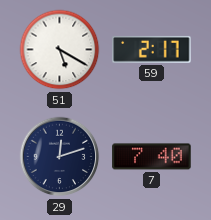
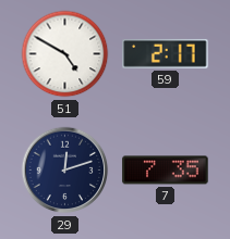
51: 5:20 -> 4:50
7: 7:40 -> 7:35
